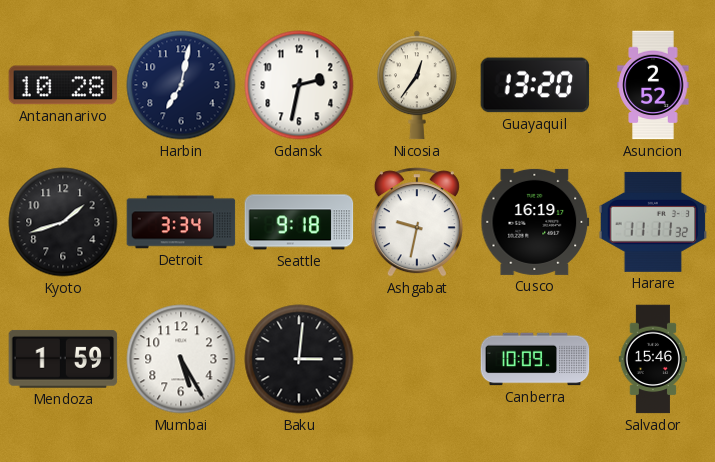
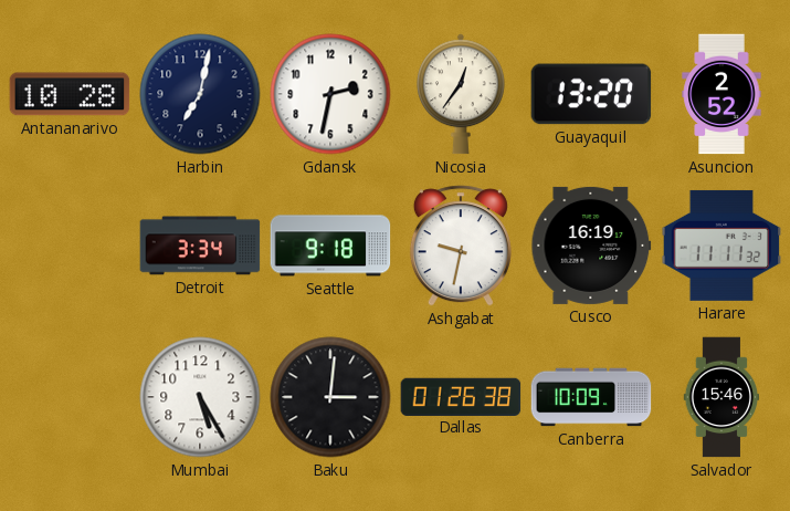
Kyoto: 1:42 -> none
Mendoza: 1:59 -> none
Dallas: none -> 01:26
